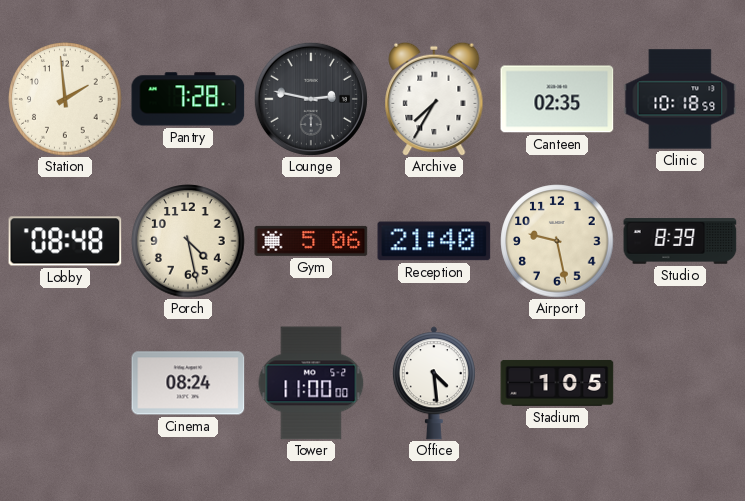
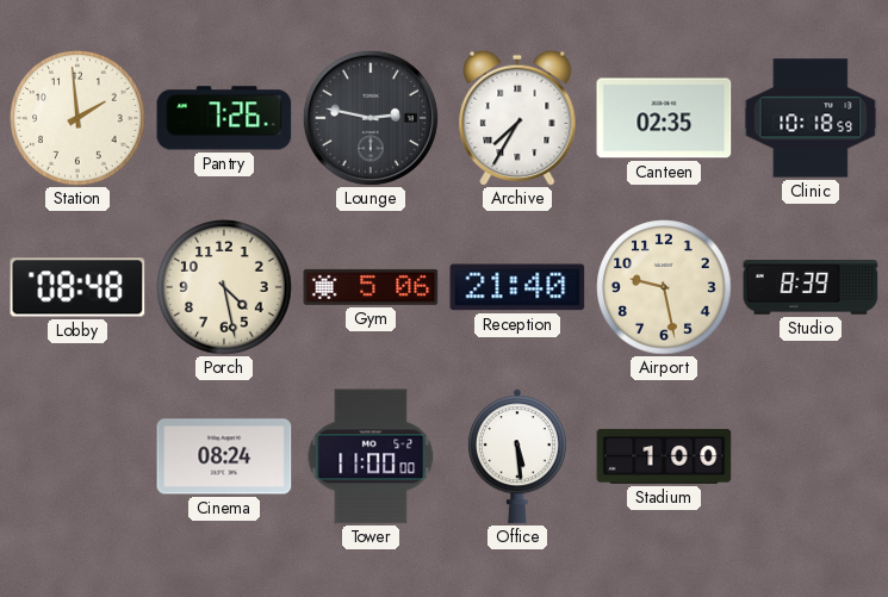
Pantry: 7:28 -> 7:26
Office: 4:29 -> 5:29
Stadium: 1:05 -> 1:00
